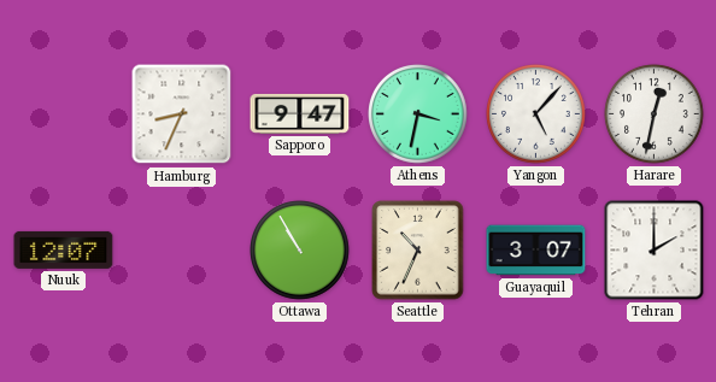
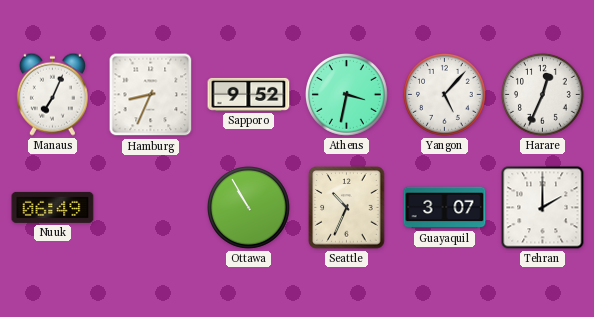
Manaus: none -> 7:04
Sapporo: 9:47 -> 9:52
Harare: 12:32 -> 12:34
Nuuk: 12:07 -> 06:49
